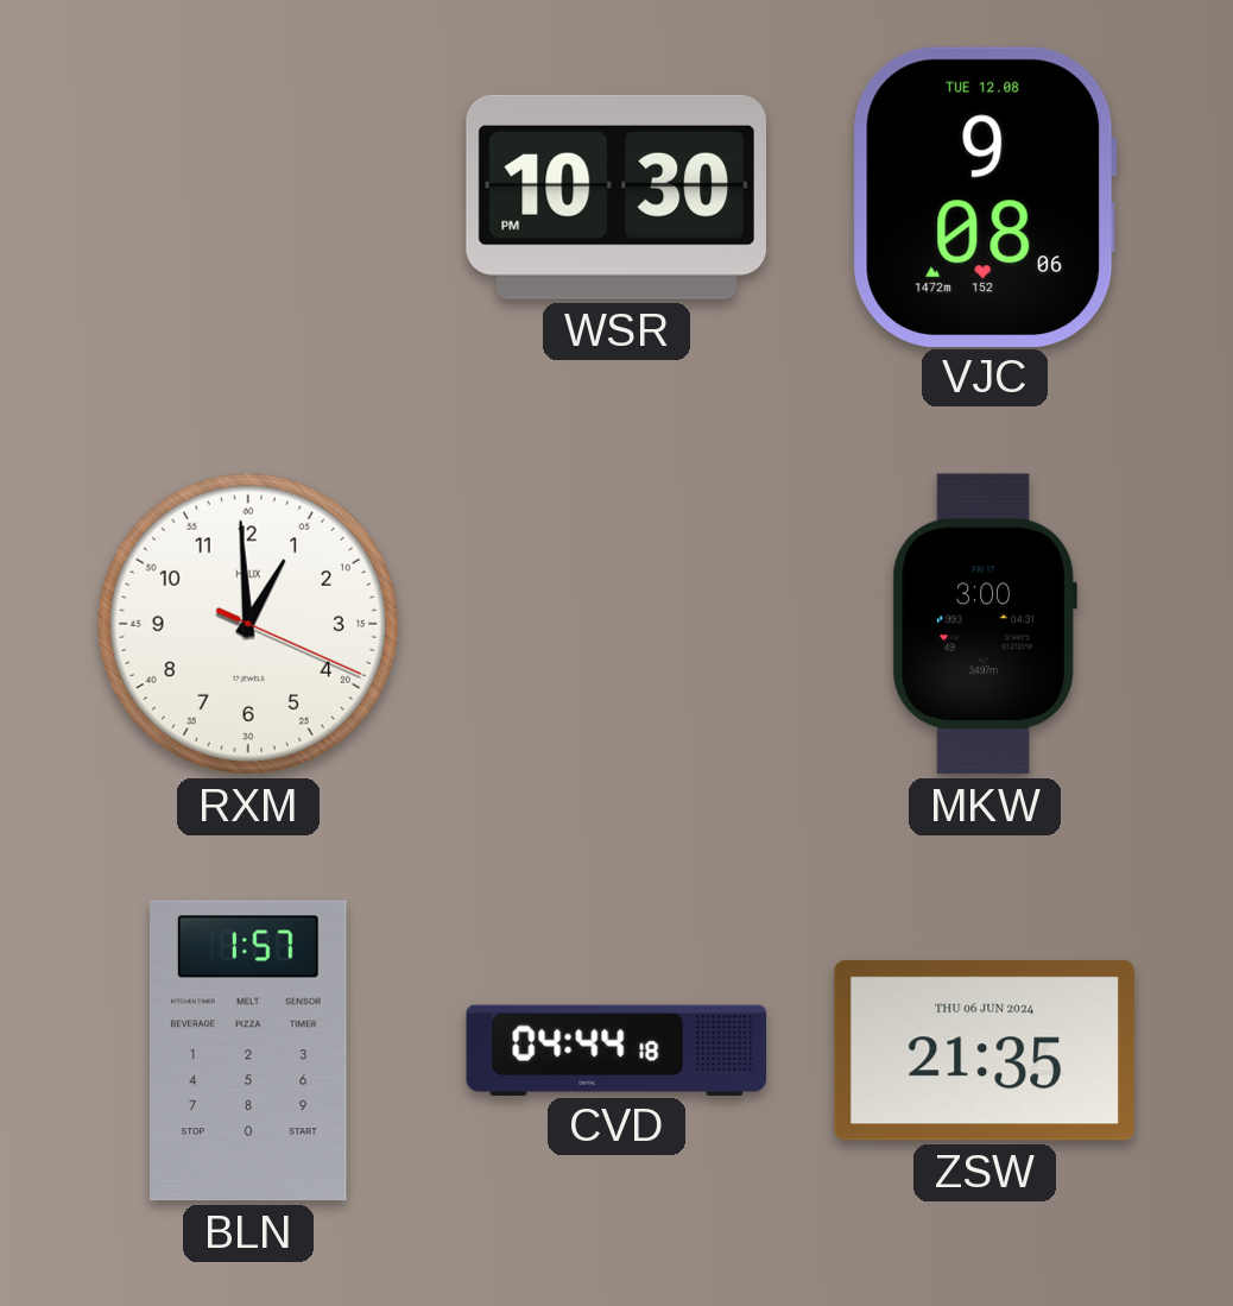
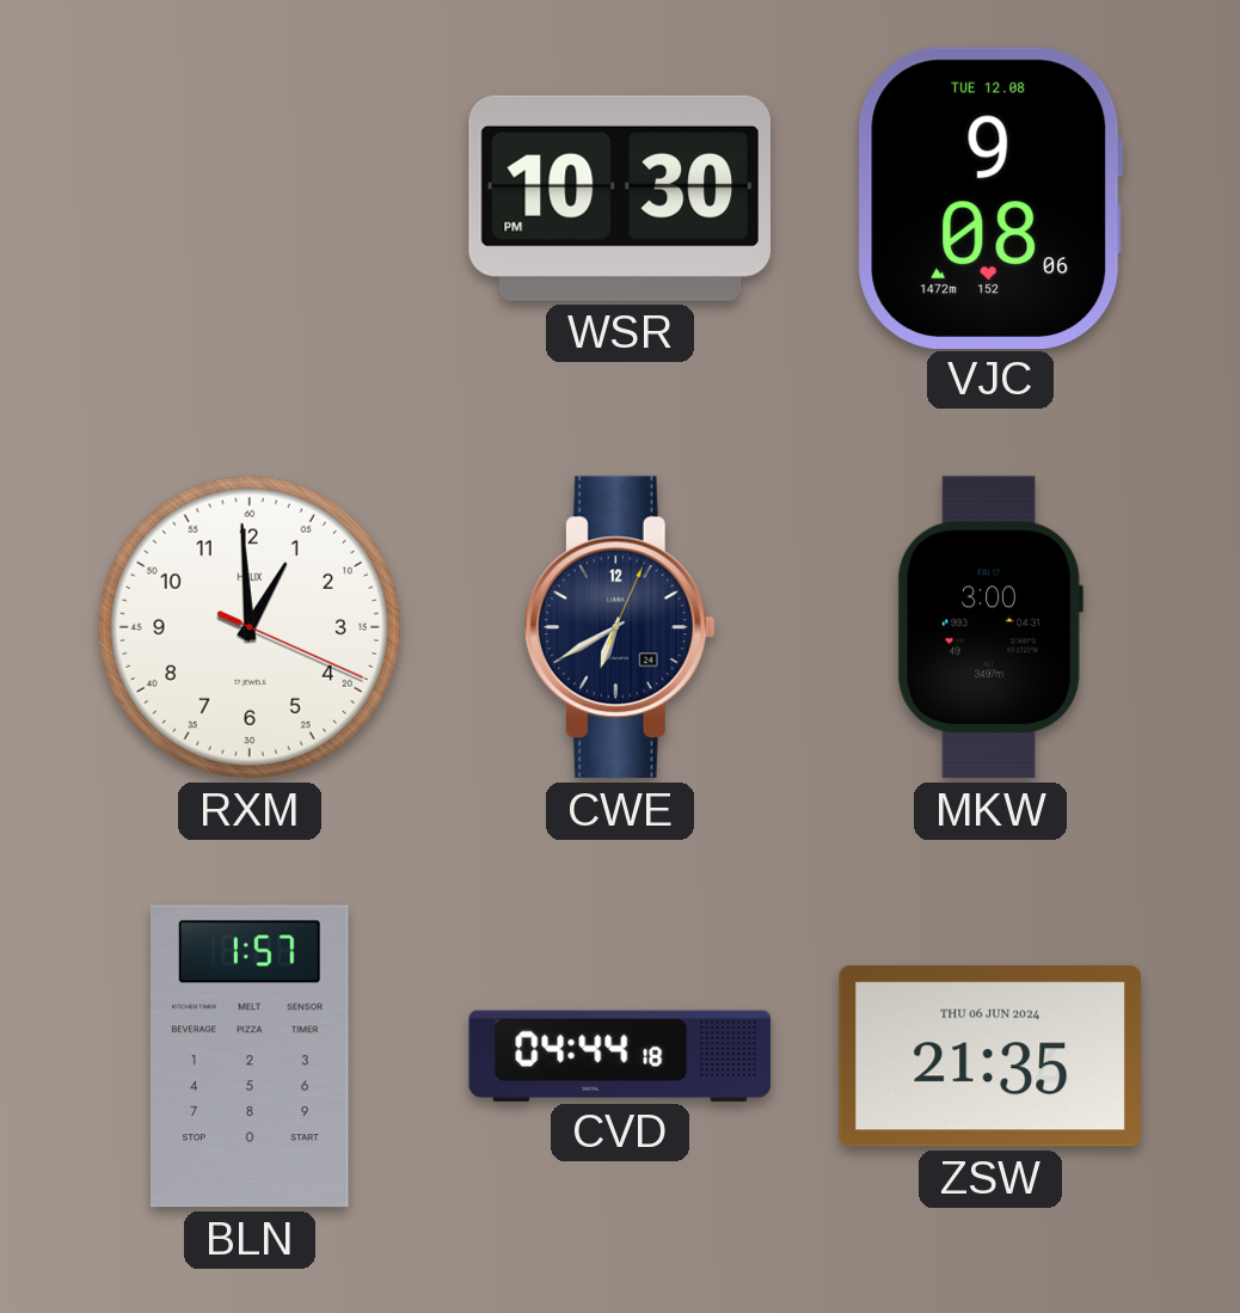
CWE: none -> 6:40
